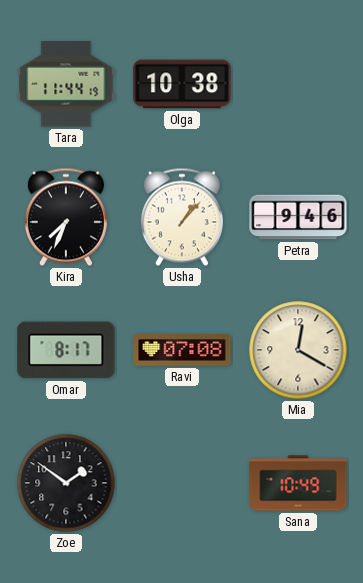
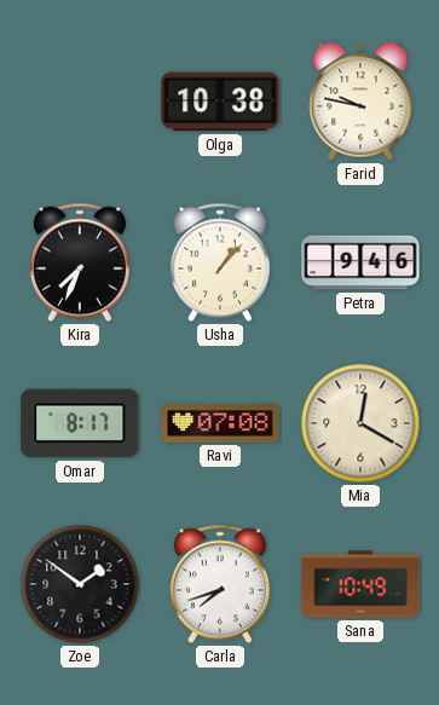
Tara: 11:44 -> none
Farid: none -> 9:47
Carla: none -> 7:42
